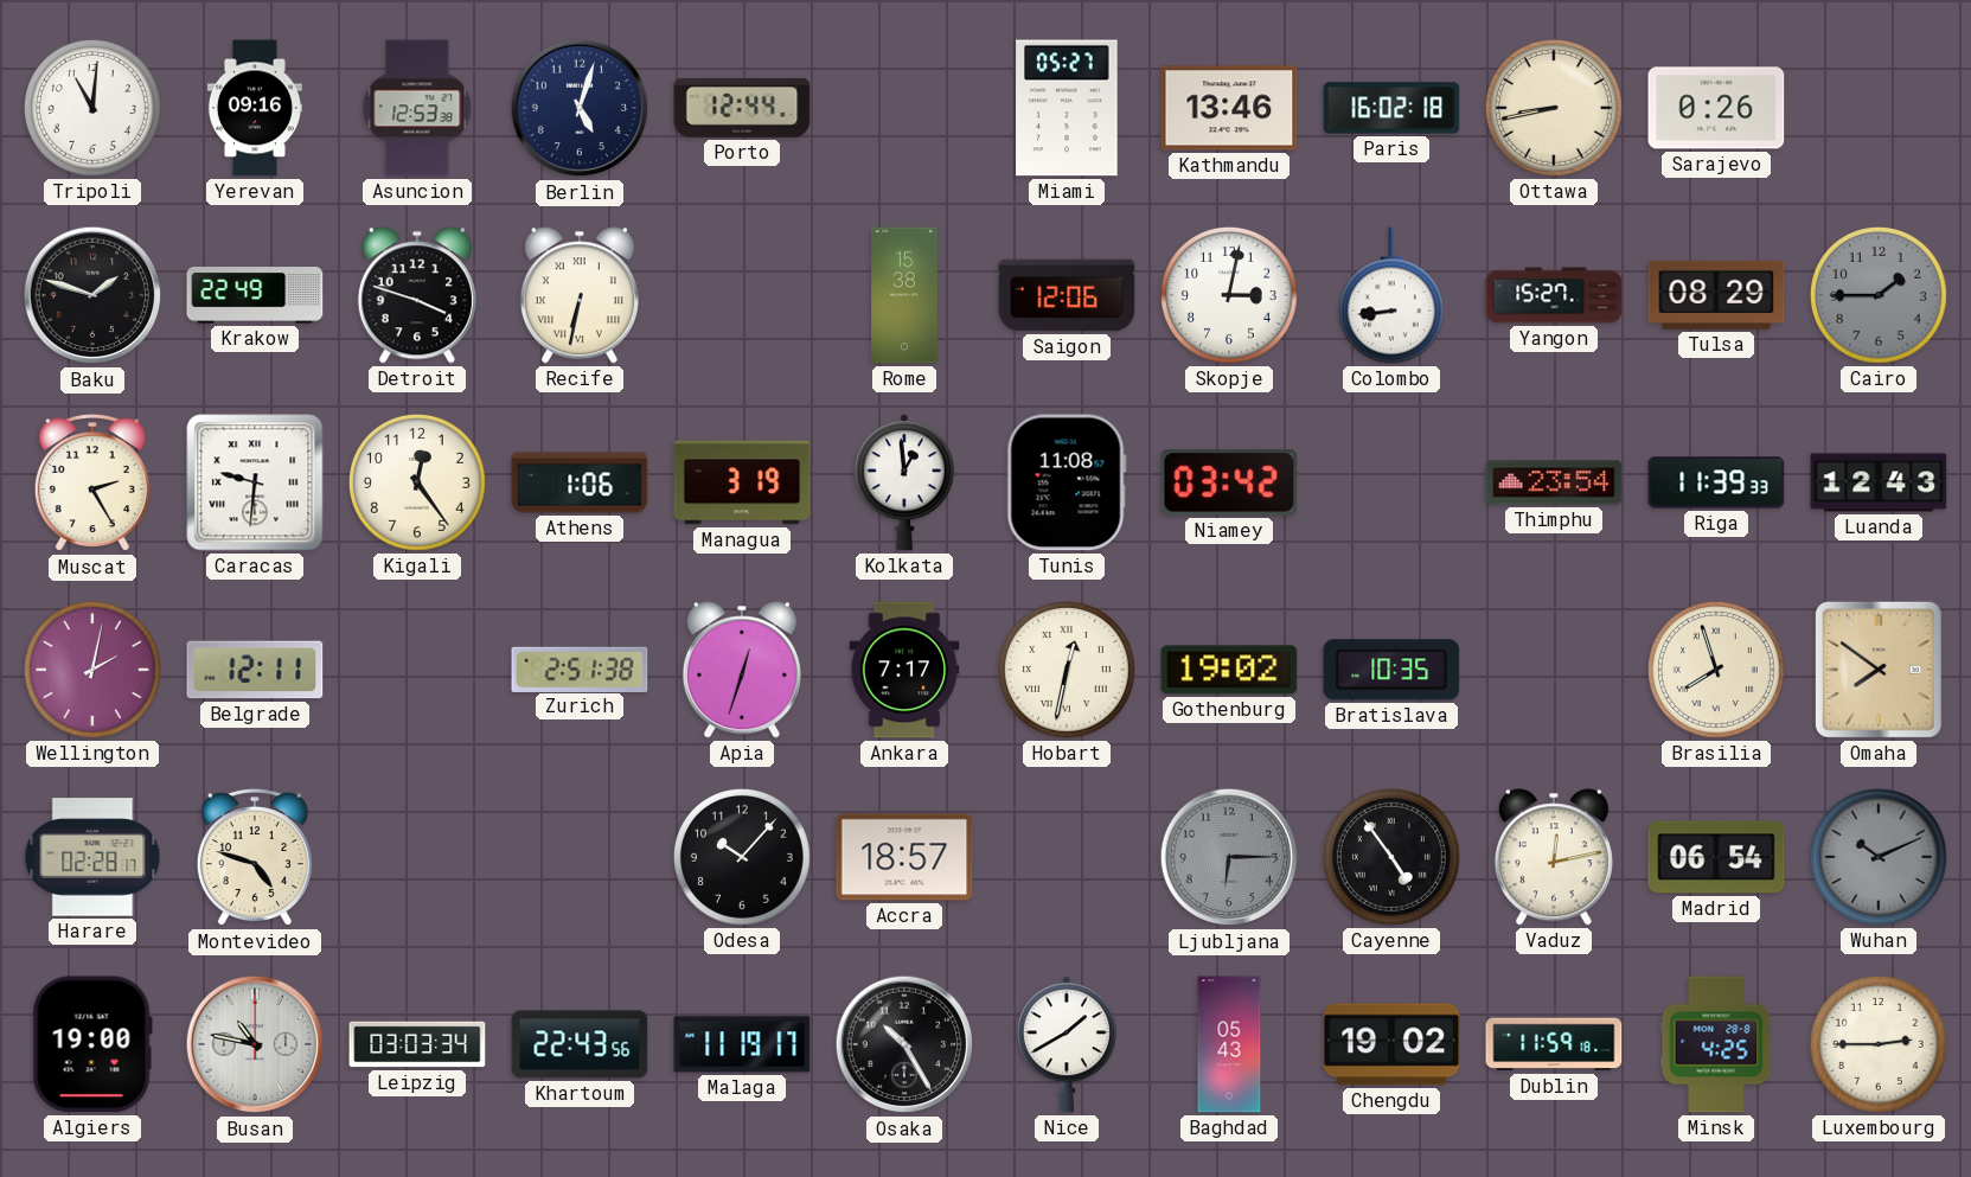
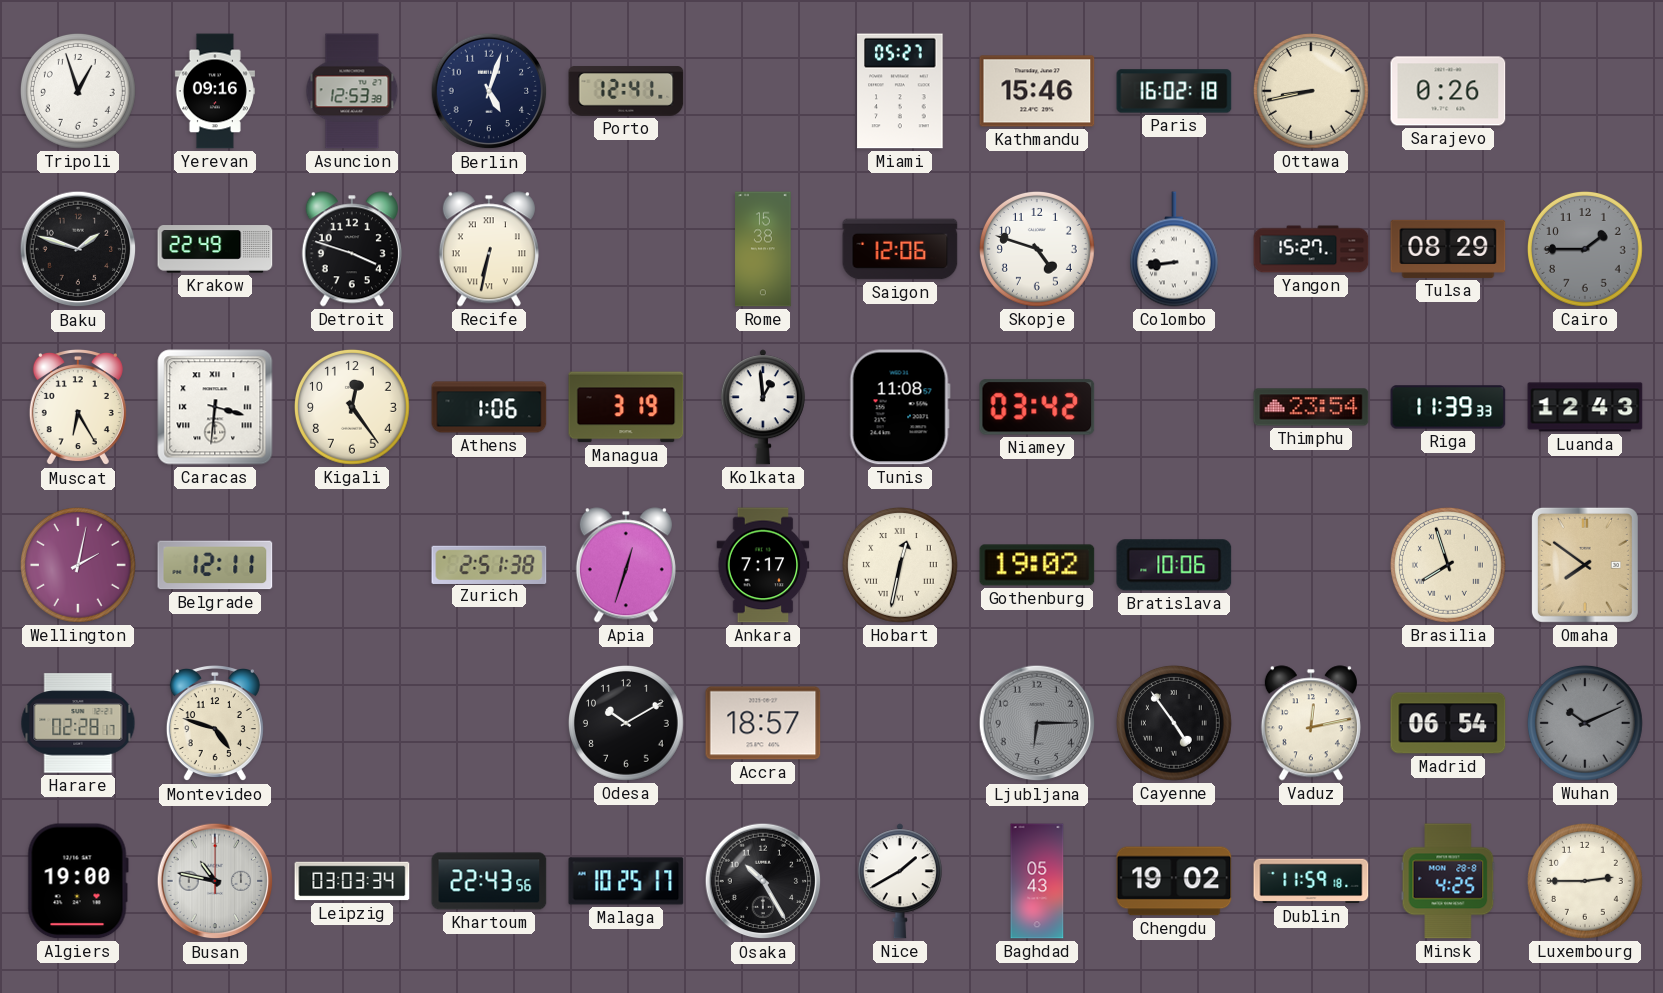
Tripoli: 11:01 -> 12:57
Porto: 12:44 -> 12:41
Kathmandu: 13:46 -> 15:46
Skopje: 3:02 -> 4:48
Muscat: 2:25 -> 6:25
Caracas: 9:31 -> 3:31
Bratislava: 10:35 -> 10:06
Odesa: 10:07 -> 10:10
Malaga: 11:19 -> 10:25
